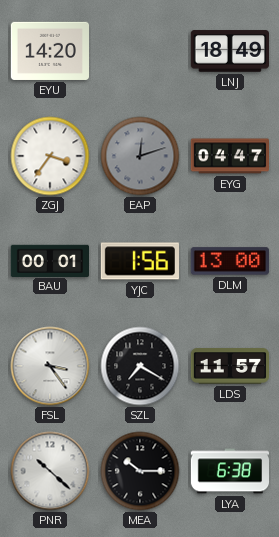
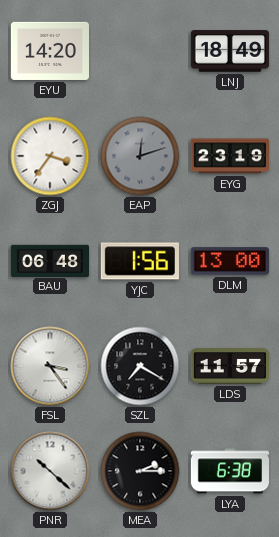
EYG: 04:47 -> 23:19
BAU: 00:01 -> 06:48
MEA: 10:15 -> 2:15
